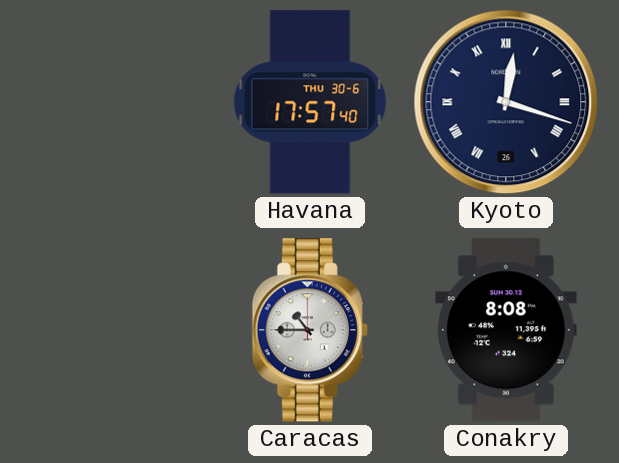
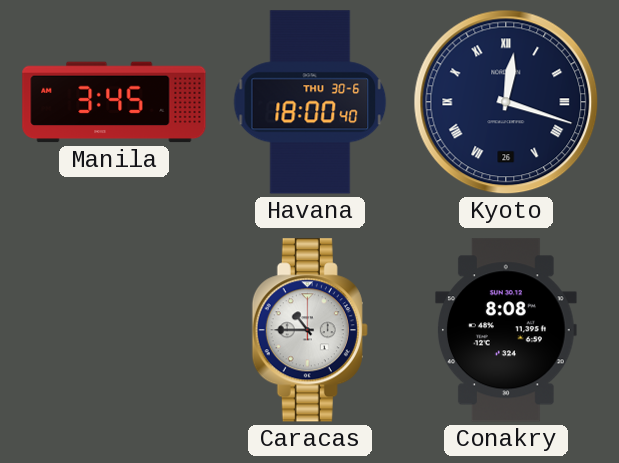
Manila: none -> 3:45
Havana: 17:57 -> 18:00
